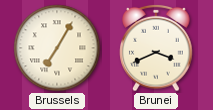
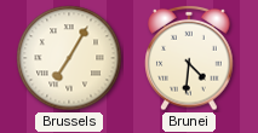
Brunei: 3:41 -> 4:31
